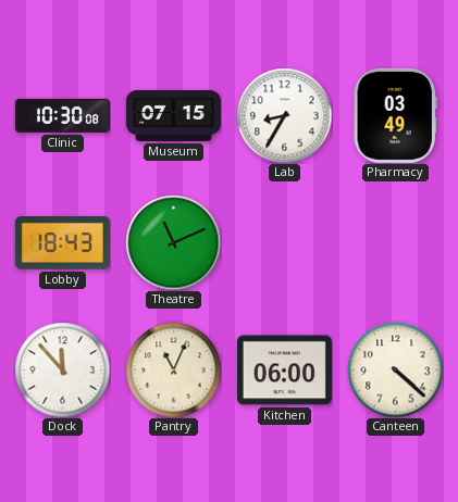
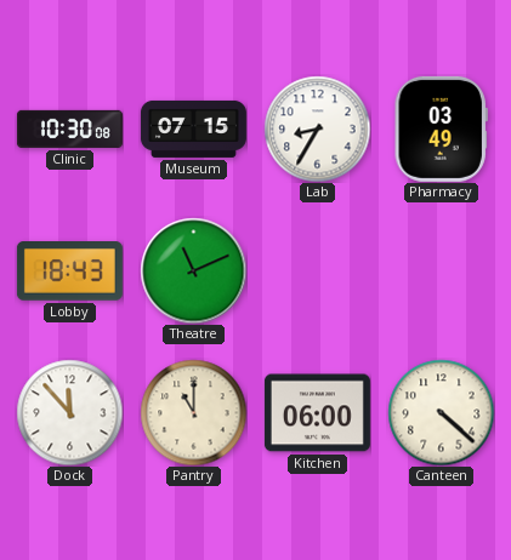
Pantry: 11:04 -> 11:00
